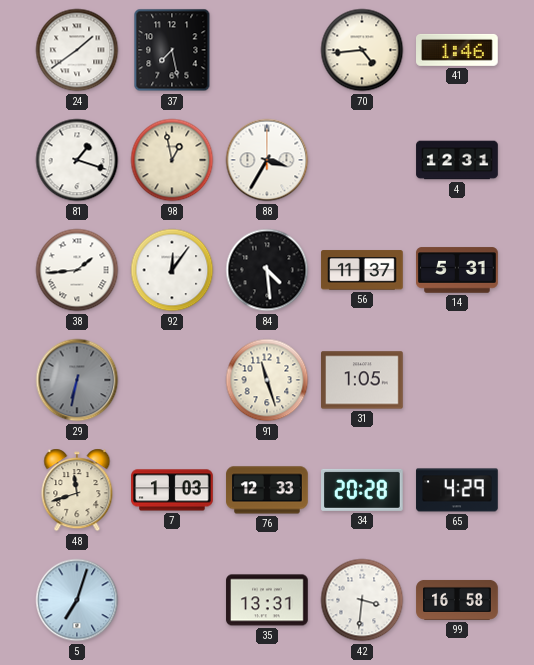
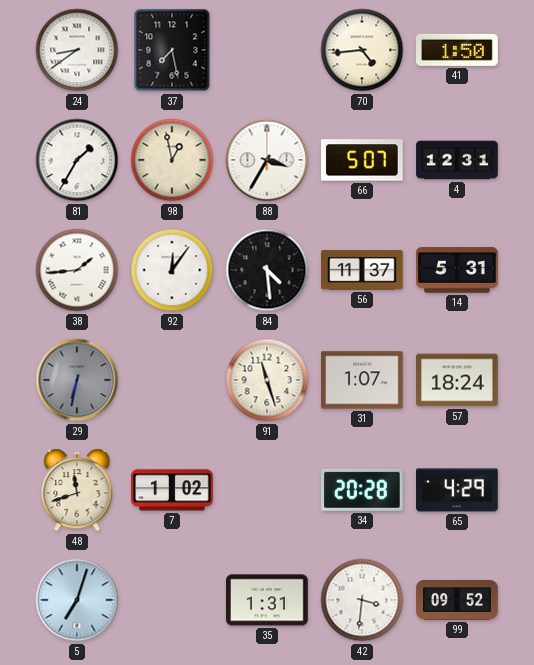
24: 1:39 -> 8:39
41: 1:46 -> 1:50
81: 1:18 -> 1:35
66: none -> 5:07
31: 1:05 -> 1:07
57: none -> 18:24
7: 1:03 -> 1:02
76: 12:33 -> none
35: 13:31 -> 1:31
99: 16:58 -> 09:52
